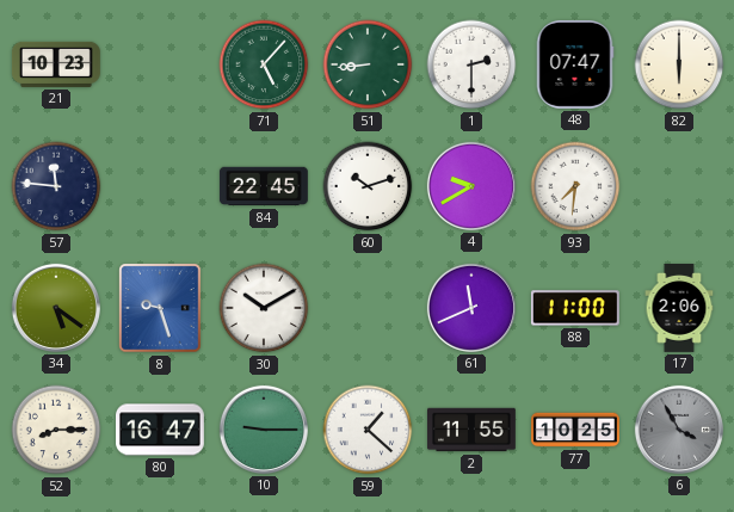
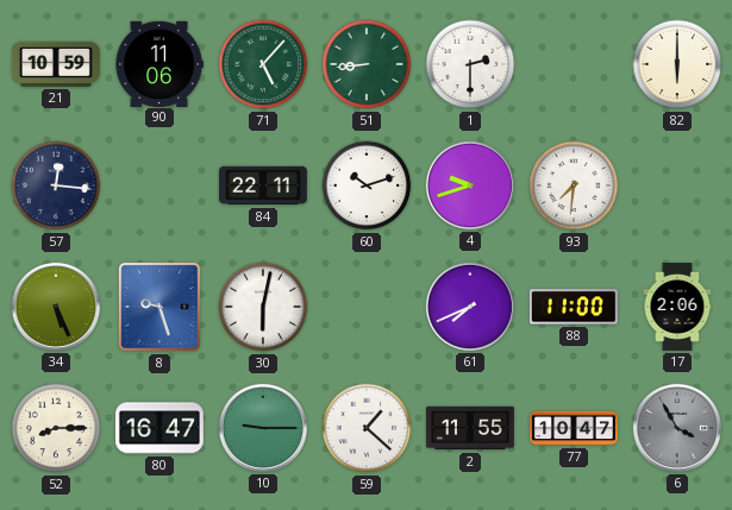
21: 10:23 -> 10:59
90: none -> 11:06
48: 07:47 -> none
57: 11:46 -> 12:16
84: 22:45 -> 22:11
4: 9:40 -> 9:42
34: 5:21 -> 5:26
30: 10:10 -> 6:02
61: 11:41 -> 7:41
77: 10:25 -> 10:47
